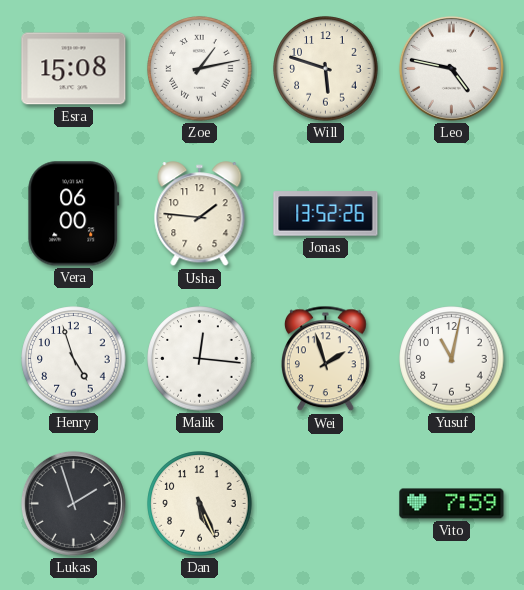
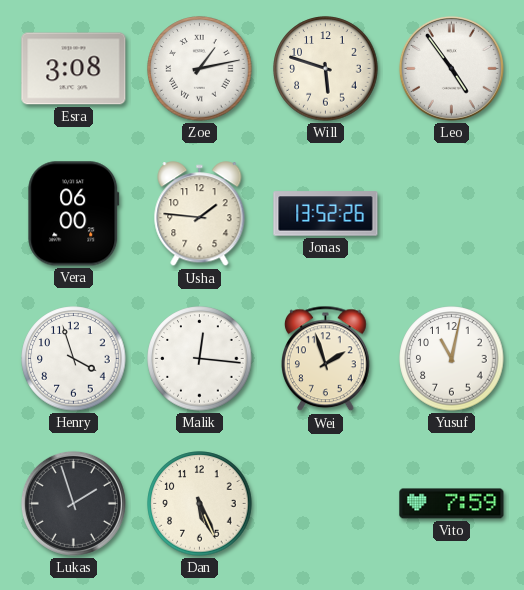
Esra: 15:08 -> 3:08
Leo: 4:47 -> 4:54
Henry: 4:57 -> 3:57
